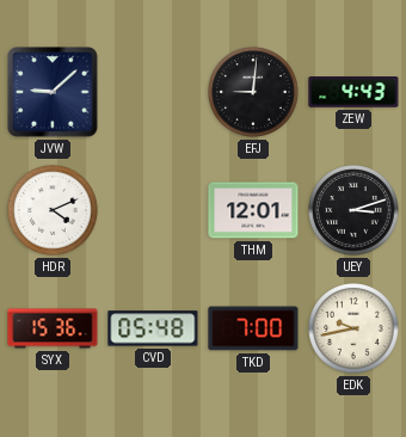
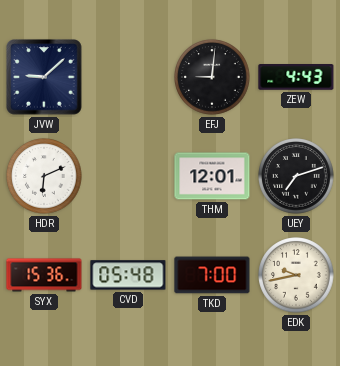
HDR: 4:11 -> 6:11
UEY: 3:12 -> 7:12
